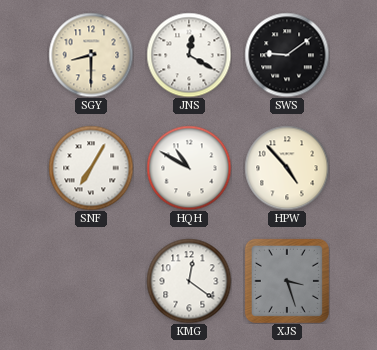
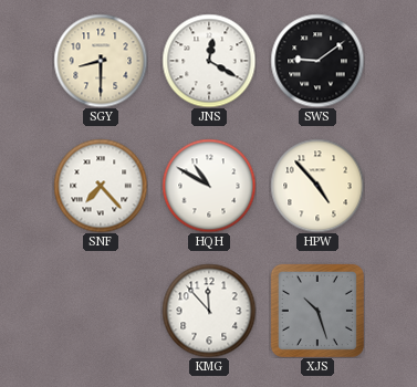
SNF: 7:05 -> 7:23
KMG: 12:21 -> 11:53
XJS: 3:27 -> 10:27
